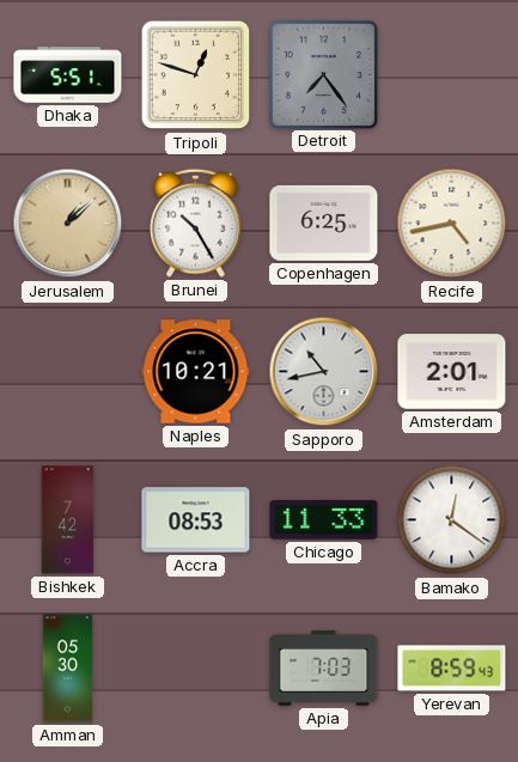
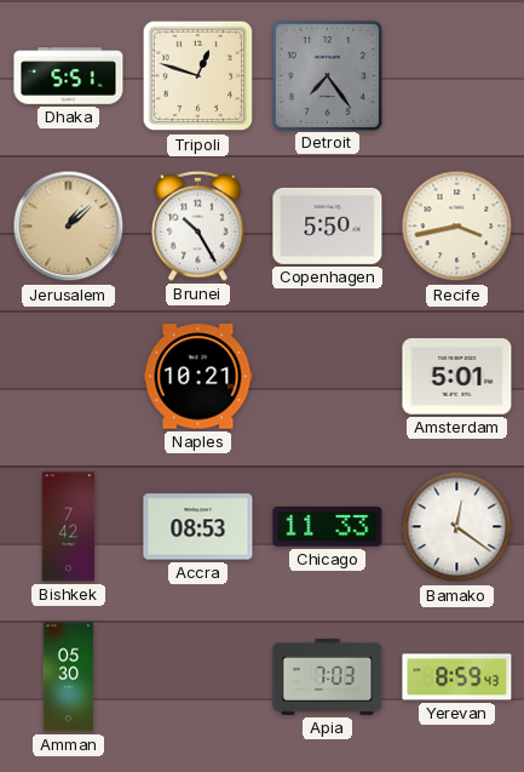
Copenhagen: 6:25 -> 5:50
Recife: 4:43 -> 3:43
Sapporo: 10:43 -> none
Amsterdam: 2:01 -> 5:01
